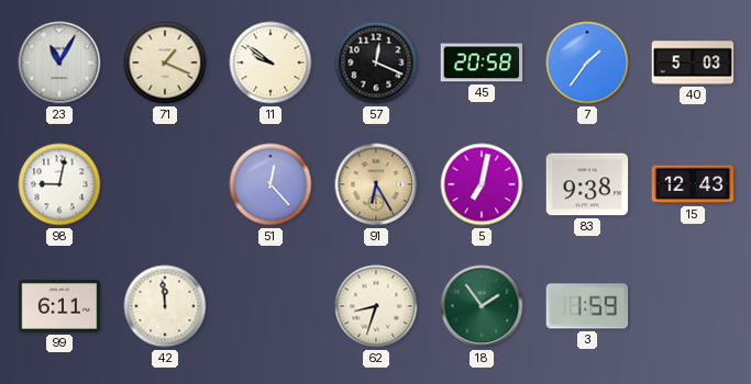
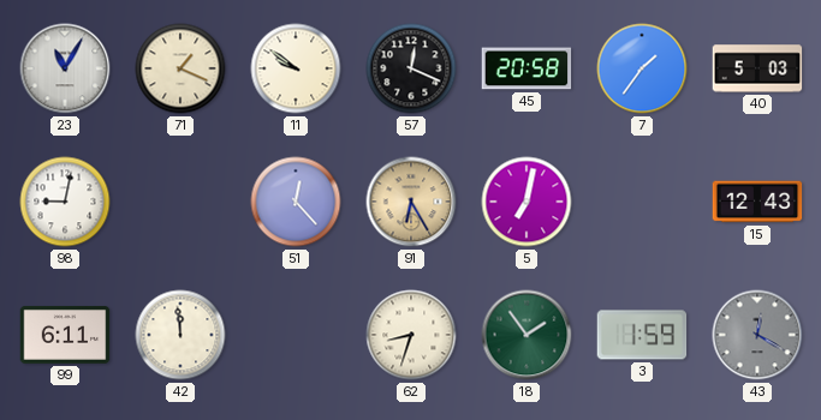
83: 9:38 -> none
43: none -> 12:20
